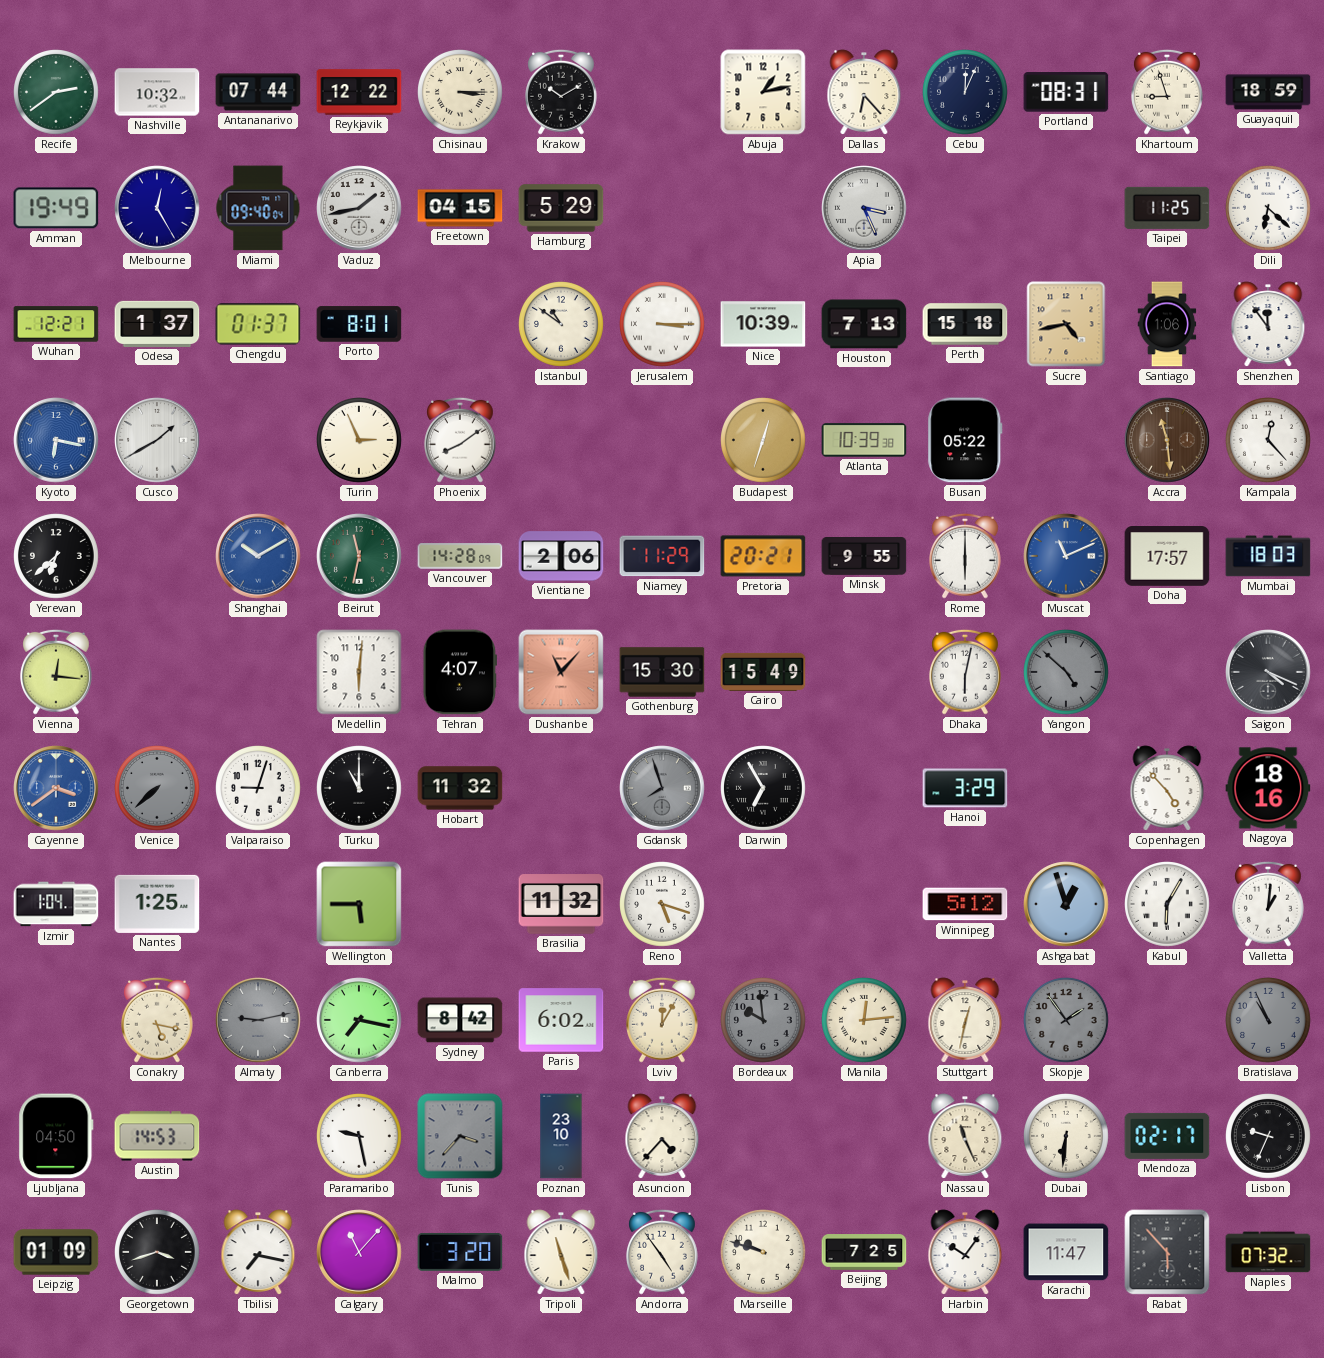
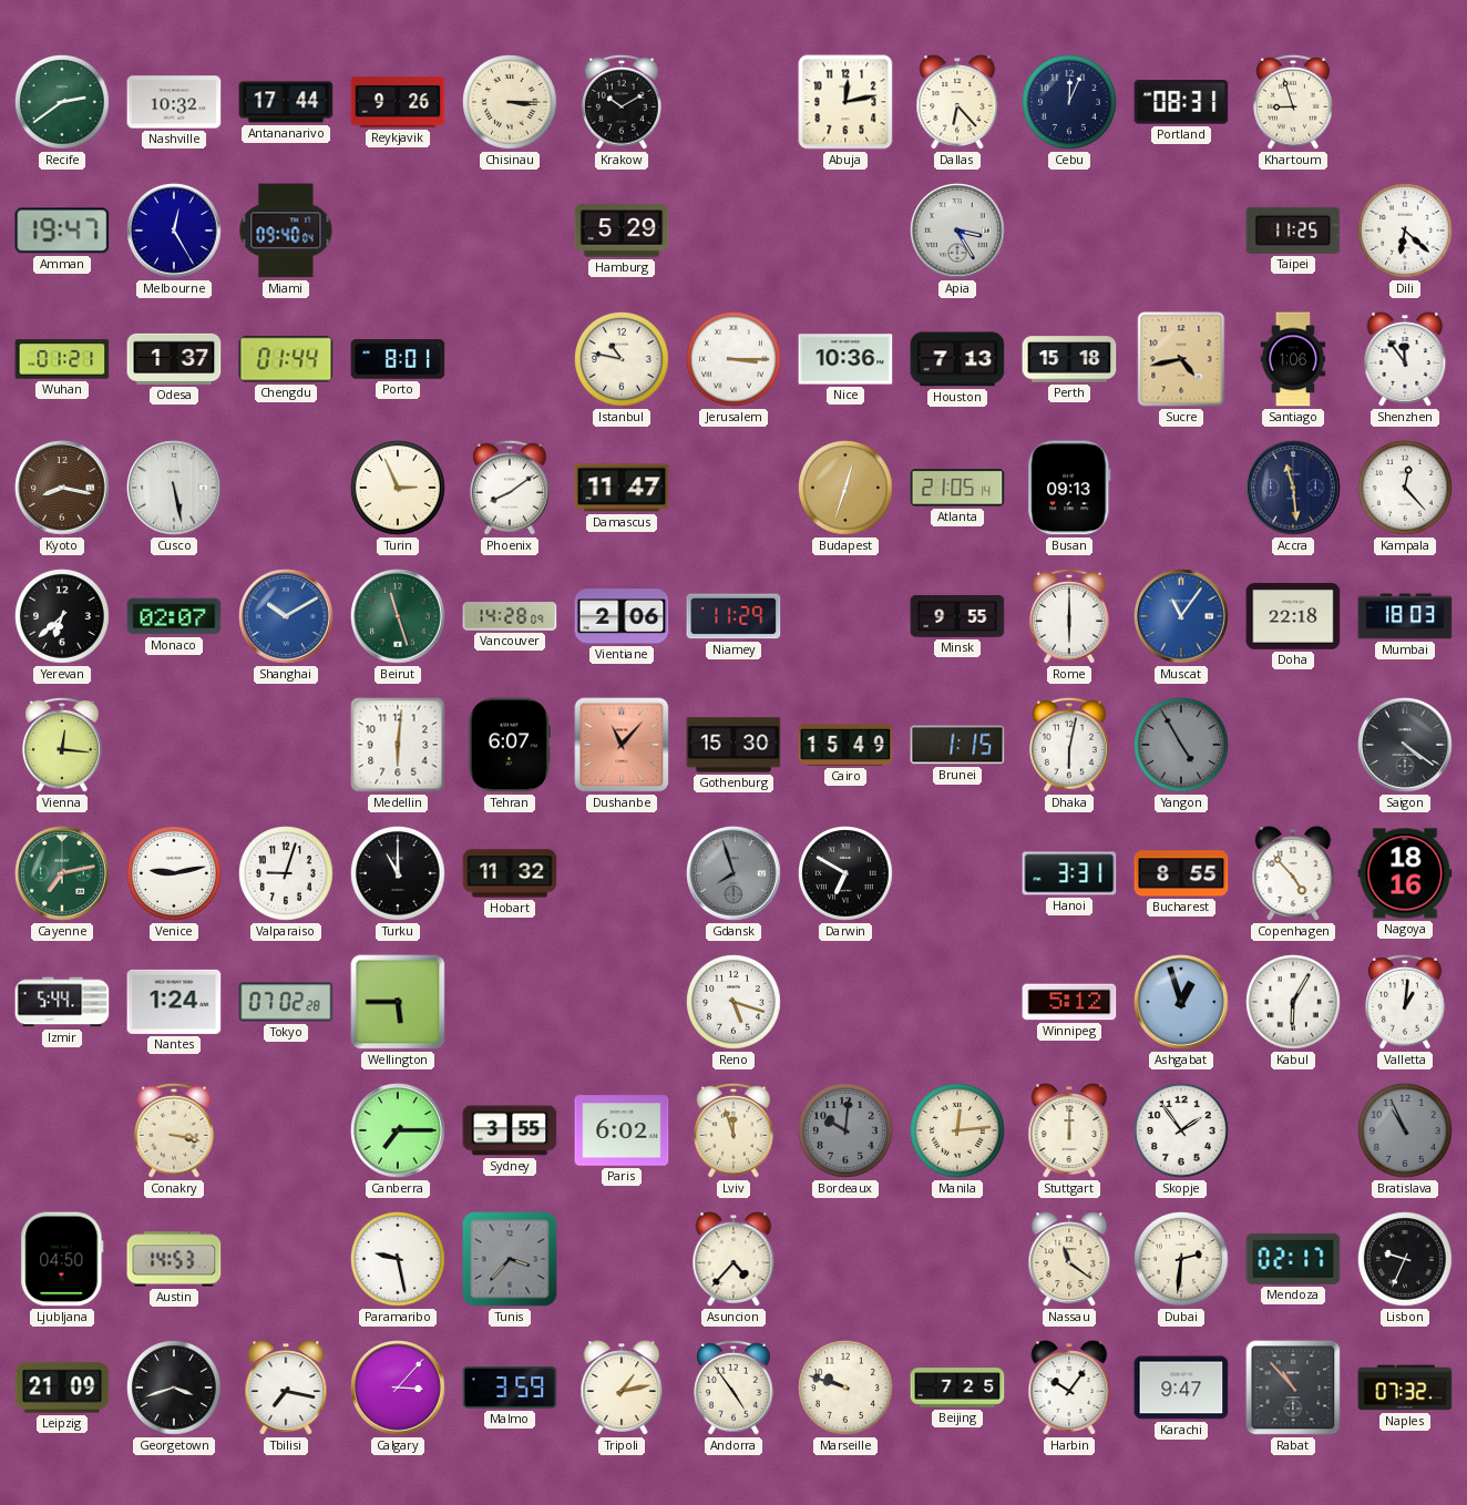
Antananarivo: 07:44 -> 17:44
Reykjavik: 12:22 -> 9:26
Abuja: 1:13 -> 12:13
Guayaquil: 18:59 -> none
Amman: 19:49 -> 19:47
Vaduz: 1:43 -> none
Freetown: 04:15 -> none
Apia: 3:26 -> 3:25
Wuhan: 12:21 -> 01:21
Chengdu: 01:37 -> 01:44
Istanbul: 10:51 -> 10:47
Nice: 10:39 -> 10:36
Kyoto: 6:17 -> 8:17
Kyoto dial: blue -> brown
Cusco: 1:40 -> 5:28
Damascus: none -> 11:47
Atlanta: 10:39 -> 21:05
Busan: 05:22 -> 09:13
Accra dial: brown -> navy
Monaco: none -> 02:07
Beirut: 11:32 -> 11:27
Pretoria: 20:21 -> none
Muscat: 11:11 -> 11:06
Doha: 17:57 -> 22:18
Tehran: 4:07 -> 6:07
Brunei: none -> 1:15
Yangon: 4:52 -> 4:55
Saigon: 4:19 -> 4:21
Cayenne: 3:39 -> 7:13
Cayenne dial: blue -> green
Venice: 7:38 -> 9:13
Venice dial: grey -> white
Darwin: 6:55 -> 6:50
Hanoi: 3:29 -> 3:31
Bucharest: none -> 8:55
Izmir: 1:04 -> 5:44
Nantes: 1:25 -> 1:24
Tokyo: none -> 07:02
Brasilia: 11:32 -> none
Conakry: 5:17 -> 3:17
Almaty: 9:13 -> none
Canberra: 7:17 -> 7:15
Sydney: 8:42 -> 3:55
Lviv: 12:05 -> 11:57
Bordeaux: 9:59 -> 10:01
Stuttgart: 12:32 -> 12:00
Skopje dial: grey -> white
Poznan: 23:10 -> none
Nassau: 11:26 -> 11:21
Dubai: 6:31 -> 2:31
Leipzig: 01:09 -> 21:09
Calgary: 11:07 -> 3:07
Malmo: 3:20 -> 3:59
Tripoli: 11:27 -> 1:13
Karachi: 11:47 -> 9:47
Rabat: 5:53 -> 10:53
